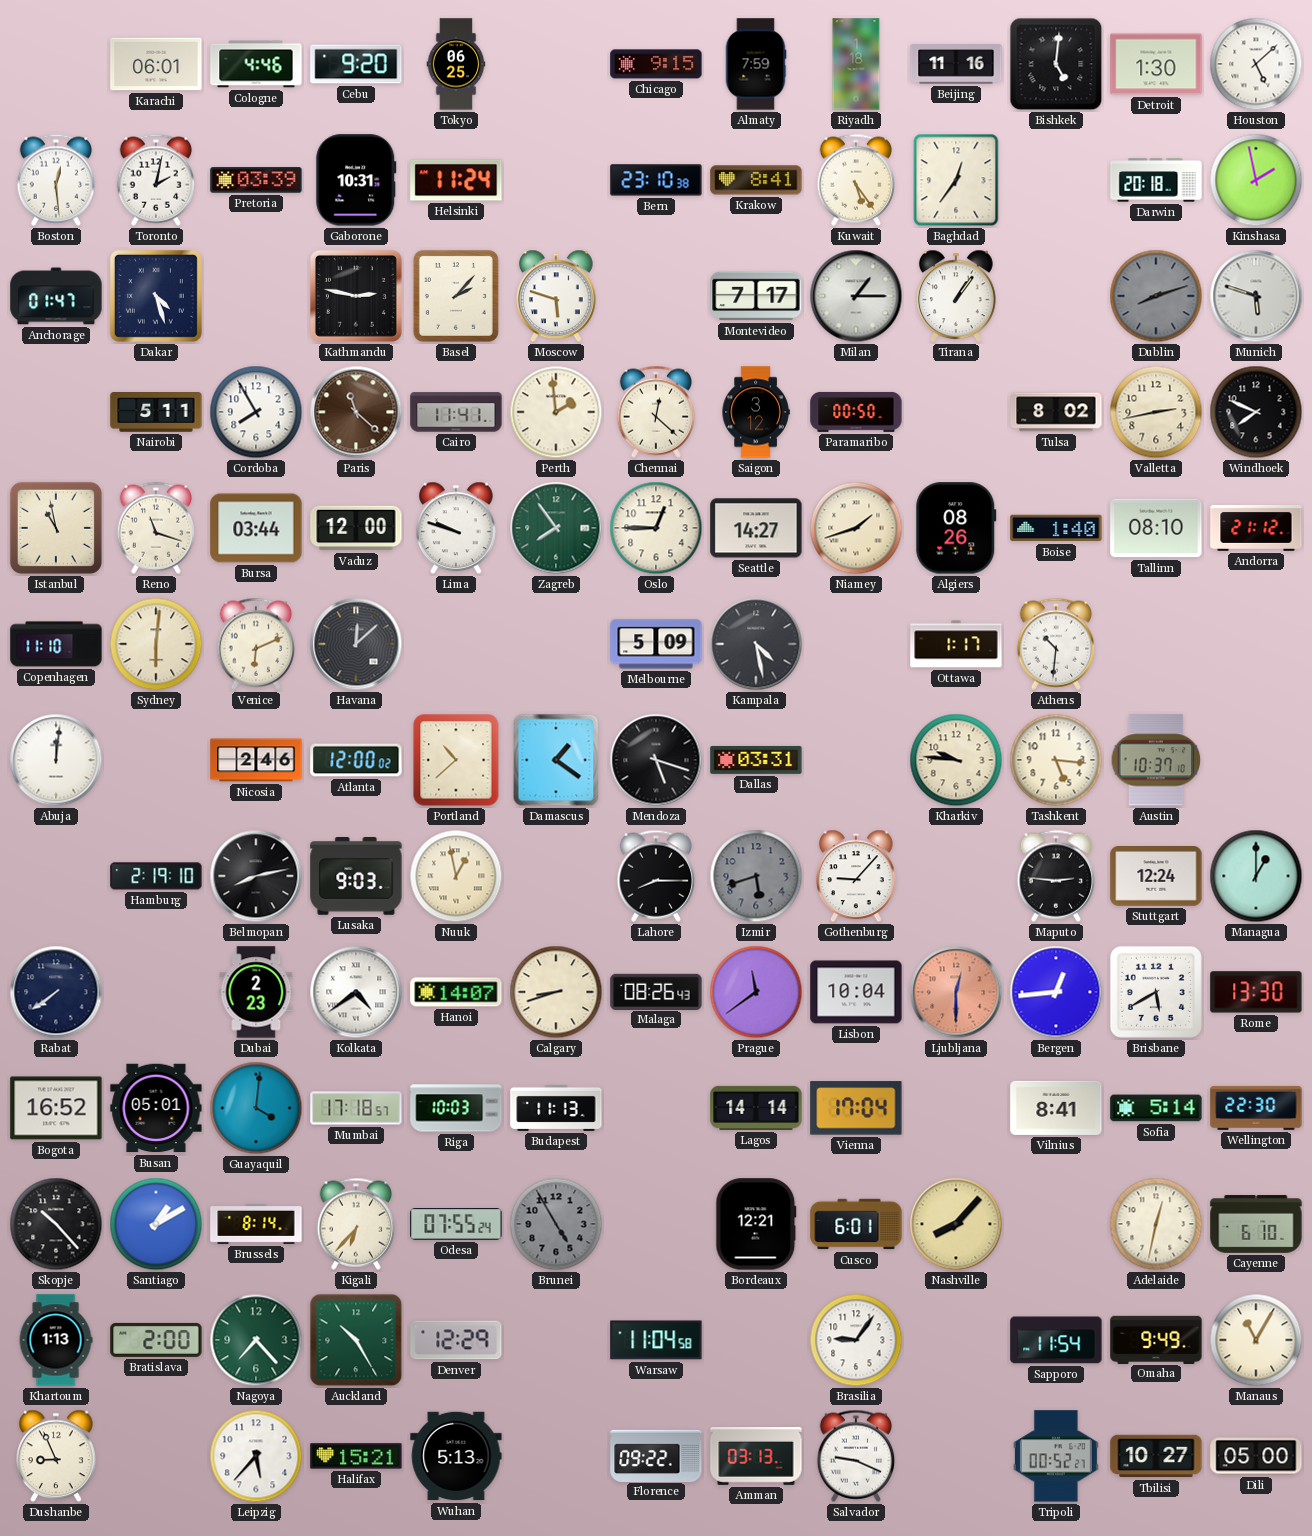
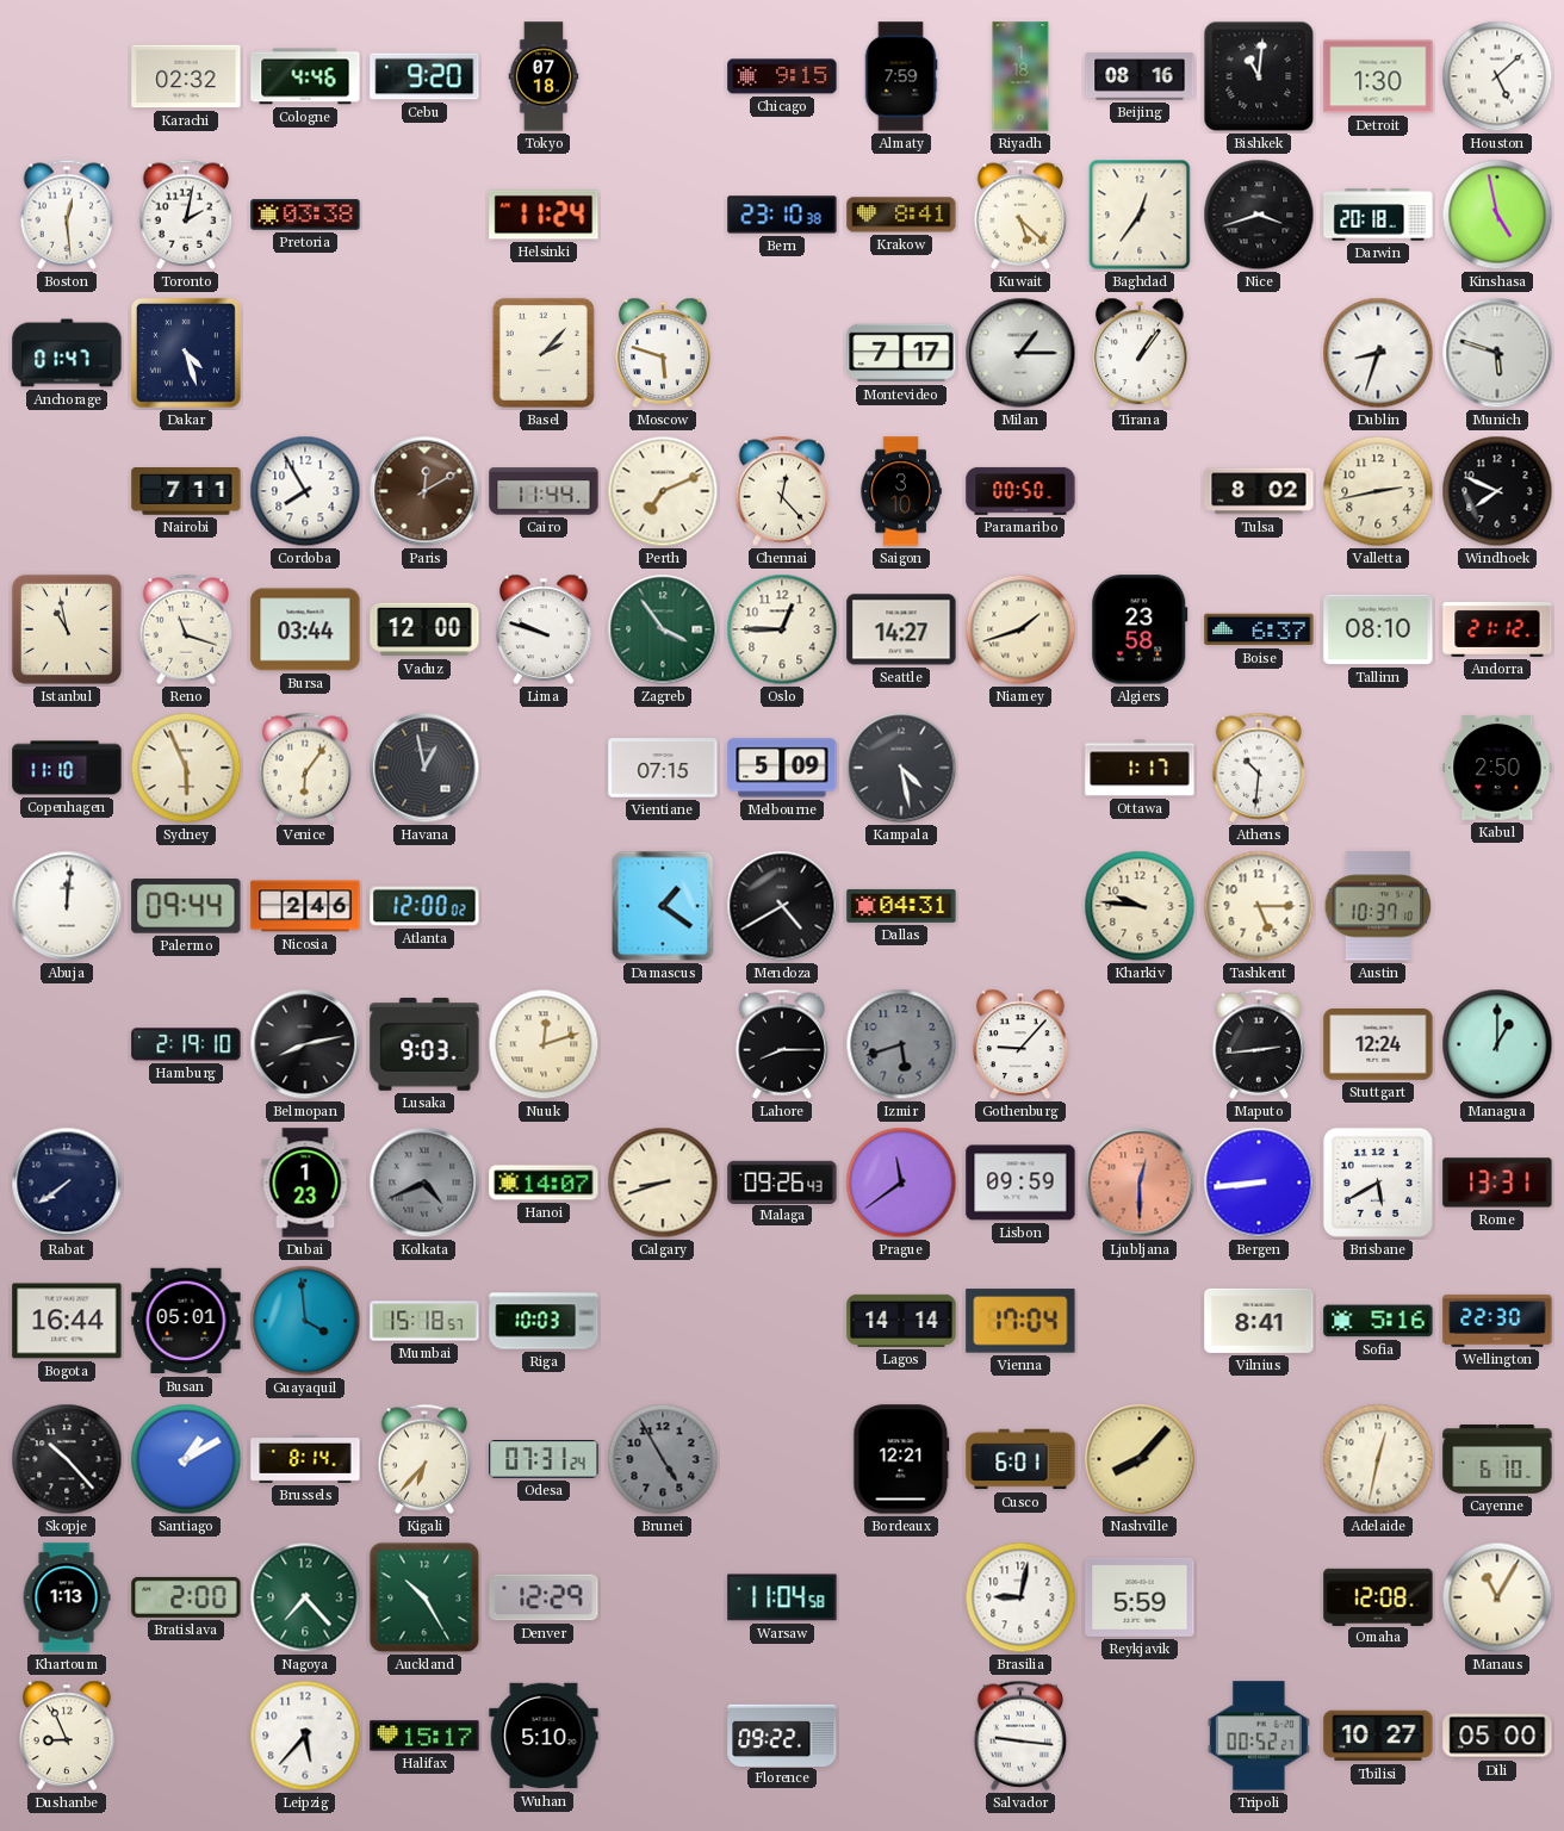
Karachi: 06:01 -> 02:32
Tokyo: 06:25 -> 07:18
Beijing: 11:16 -> 08:16
Bishkek: 5:01 -> 11:01
Pretoria: 03:39 -> 03:38
Gaborone: 10:31 -> none
Kuwait: 5:24 -> 5:22
Nice: none -> 3:42
Kinshasa: 1:58 -> 4:58
Kathmandu: 2:47 -> none
Dublin: 8:12 -> 8:33
Dublin dial: grey -> white
Nairobi: 5:11 -> 7:11
Paris: 11:22 -> 12:10
Cairo: 11:41 -> 11:44
Perth: 1:59 -> 7:11
Chennai: 12:22 -> 12:23
Saigon: 3:12 -> 3:10
Zagreb: 7:54 -> 3:54
Algiers: 08:26 -> 23:58
Boise: 1:40 -> 6:37
Sydney: 6:01 -> 5:56
Venice: 6:11 -> 6:06
Havana: 12:08 -> 12:58
Vientiane: none -> 07:15
Kabul: none -> 2:50
Palermo: none -> 09:44
Portland: 10:38 -> none
Mendoza: 5:18 -> 4:40
Dallas: 03:31 -> 04:31
Tashkent: 5:16 -> 5:15
Nuuk: 12:58 -> 12:12
Maputo: 2:46 -> 2:44
Dubai: 2:23 -> 1:23
Kolkata: 4:39 -> 4:41
Kolkata dial: white -> grey
Malaga: 08:26 -> 09:26
Lisbon: 10:04 -> 09:59
Bergen: 12:44 -> 8:44
Rome: 13:30 -> 13:31
Bogota: 16:52 -> 16:44
Guayaquil: 4:01 -> 3:59
Mumbai: 17:18 -> 15:18
Budapest: 11:13 -> none
Sofia: 5:14 -> 5:16
Odesa: 07:55 -> 07:31
Brasilia: 9:06 -> 9:02
Reykjavik: none -> 5:59
Sapporo: 11:54 -> none
Omaha: 9:49 -> 12:08
Halifax: 15:21 -> 15:17
Wuhan: 5:13 -> 5:10
Amman: 03:13 -> none
Salvador: 9:19 -> 9:16
